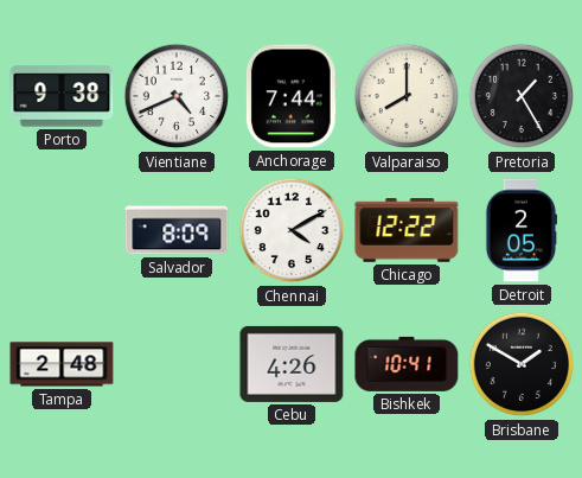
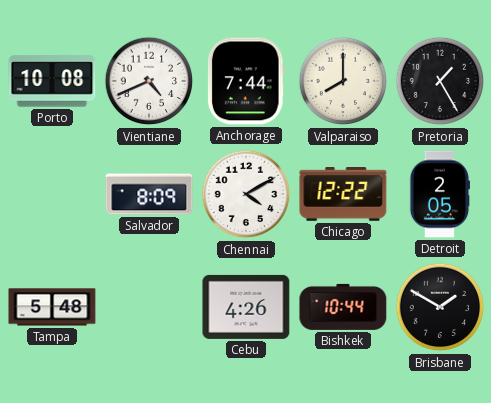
Porto: 9:38 -> 10:08
Tampa: 2:48 -> 5:48
Bishkek: 10:41 -> 10:44
